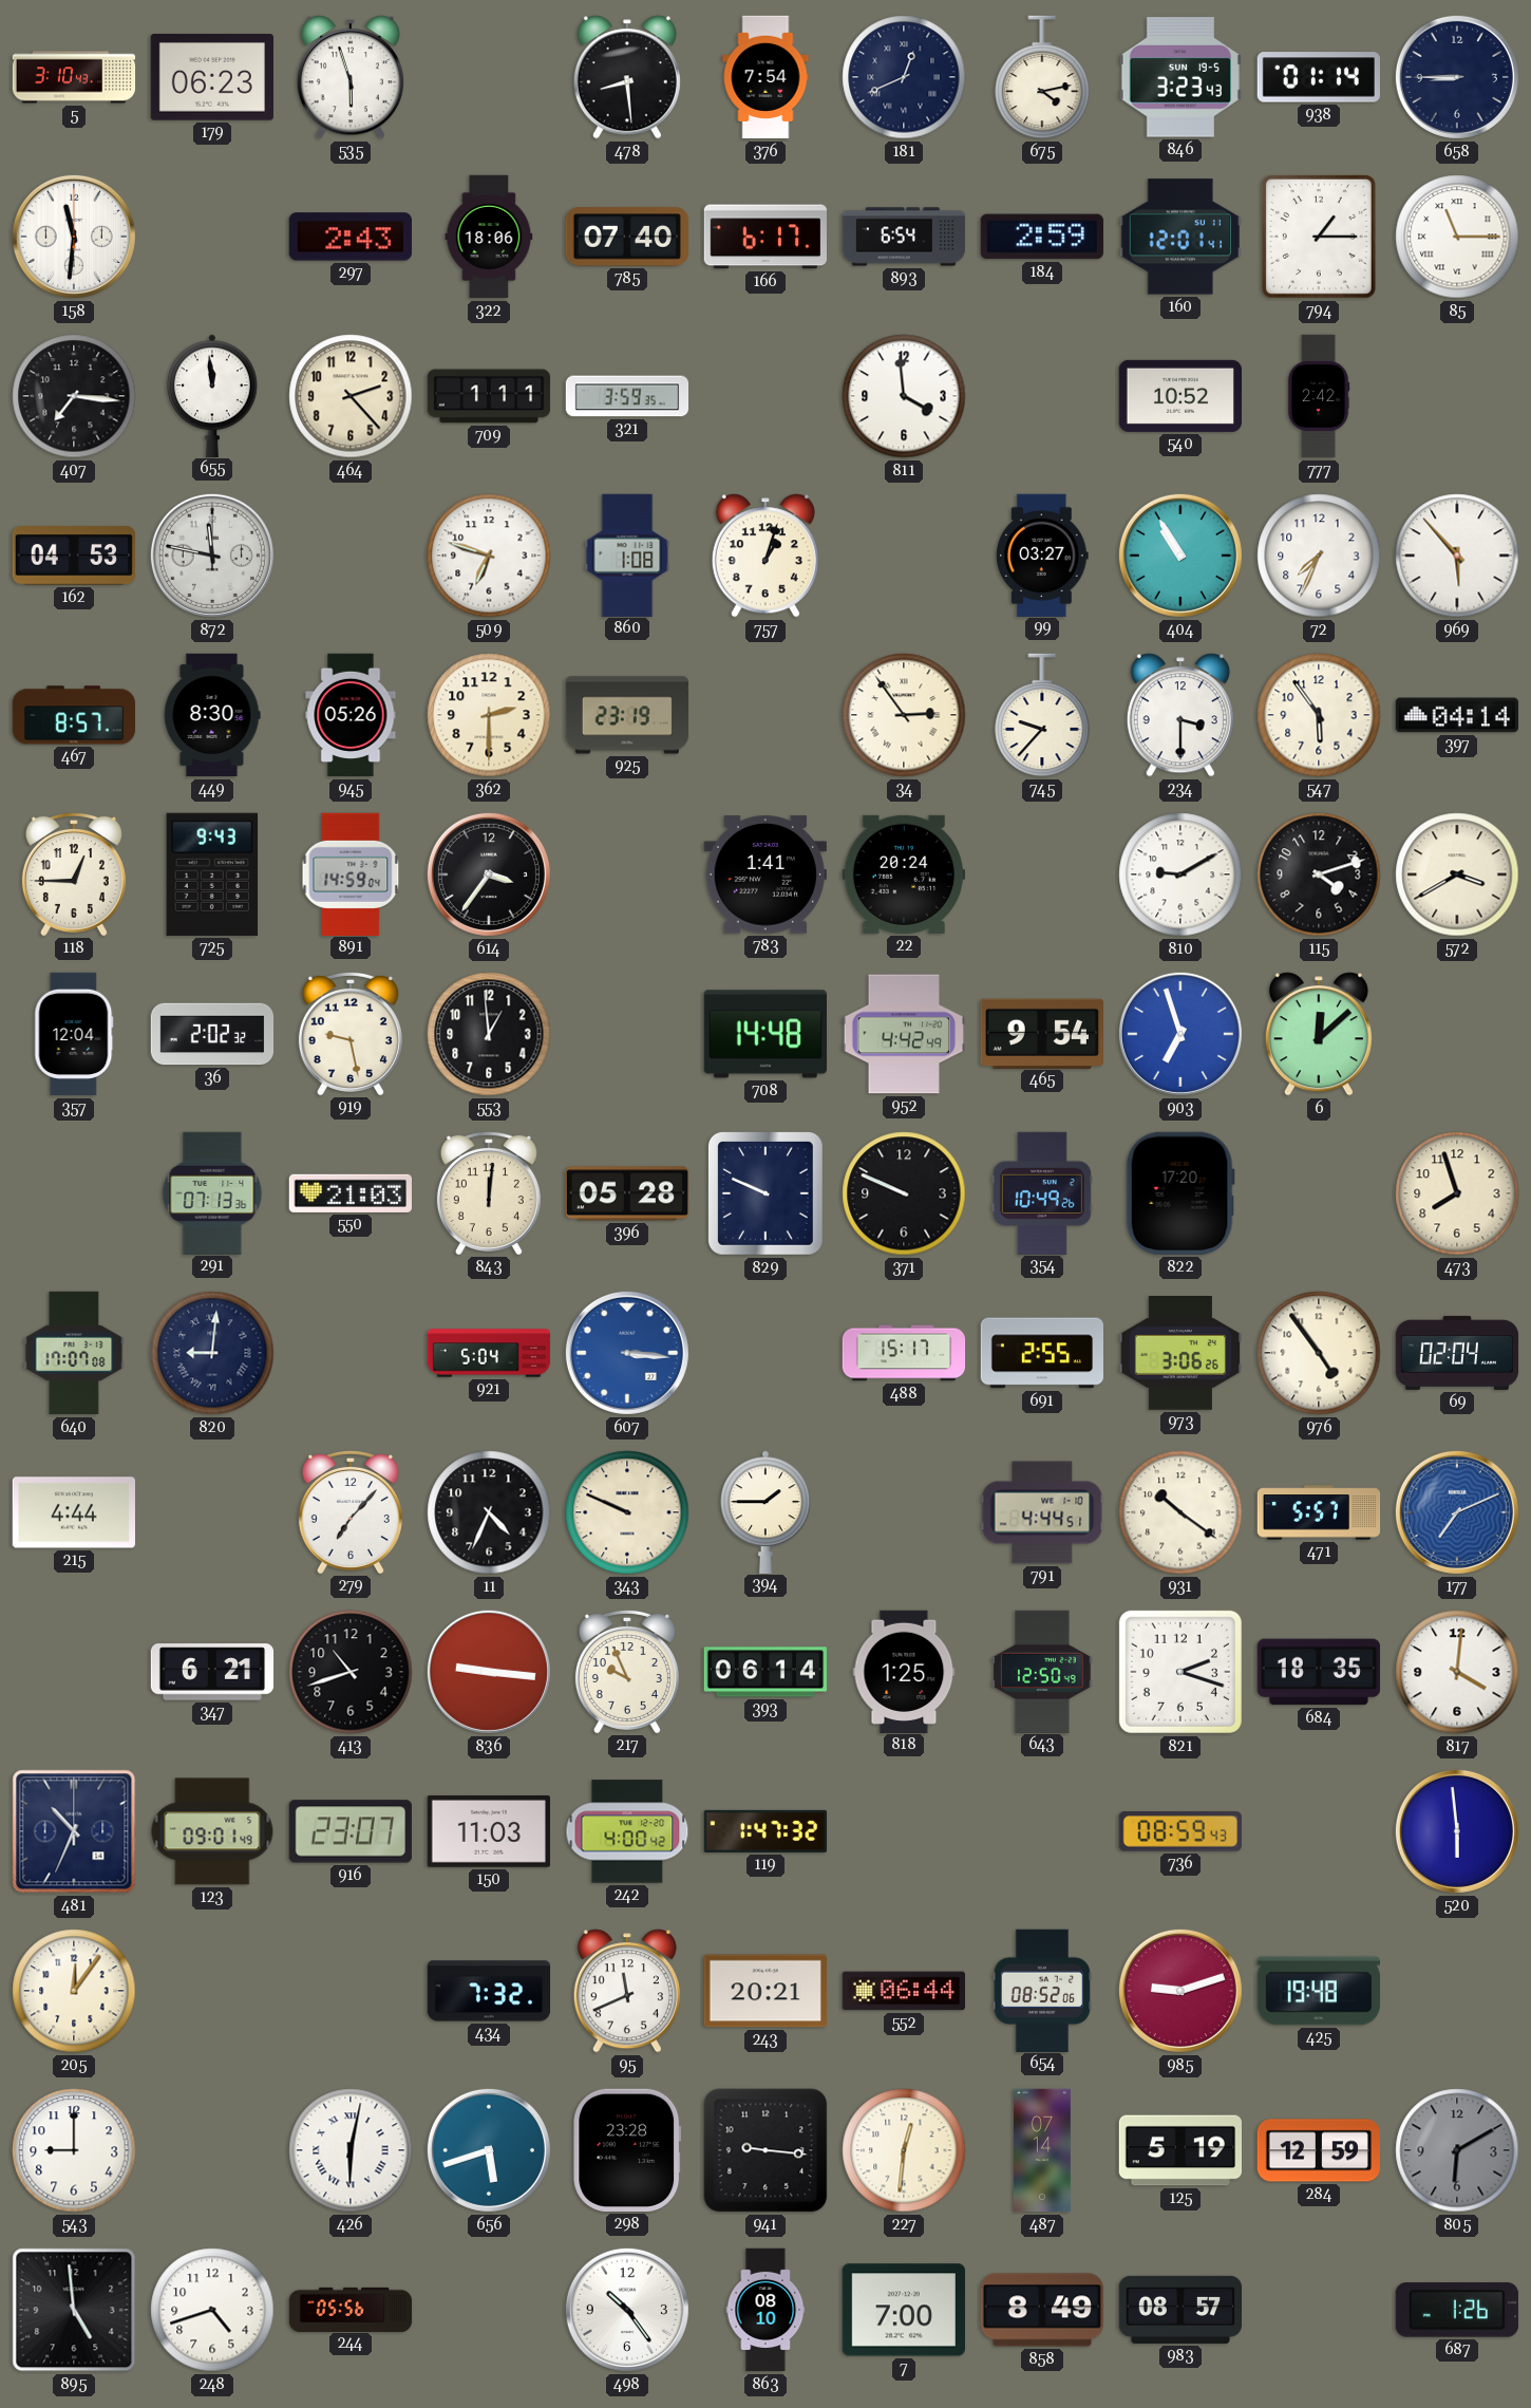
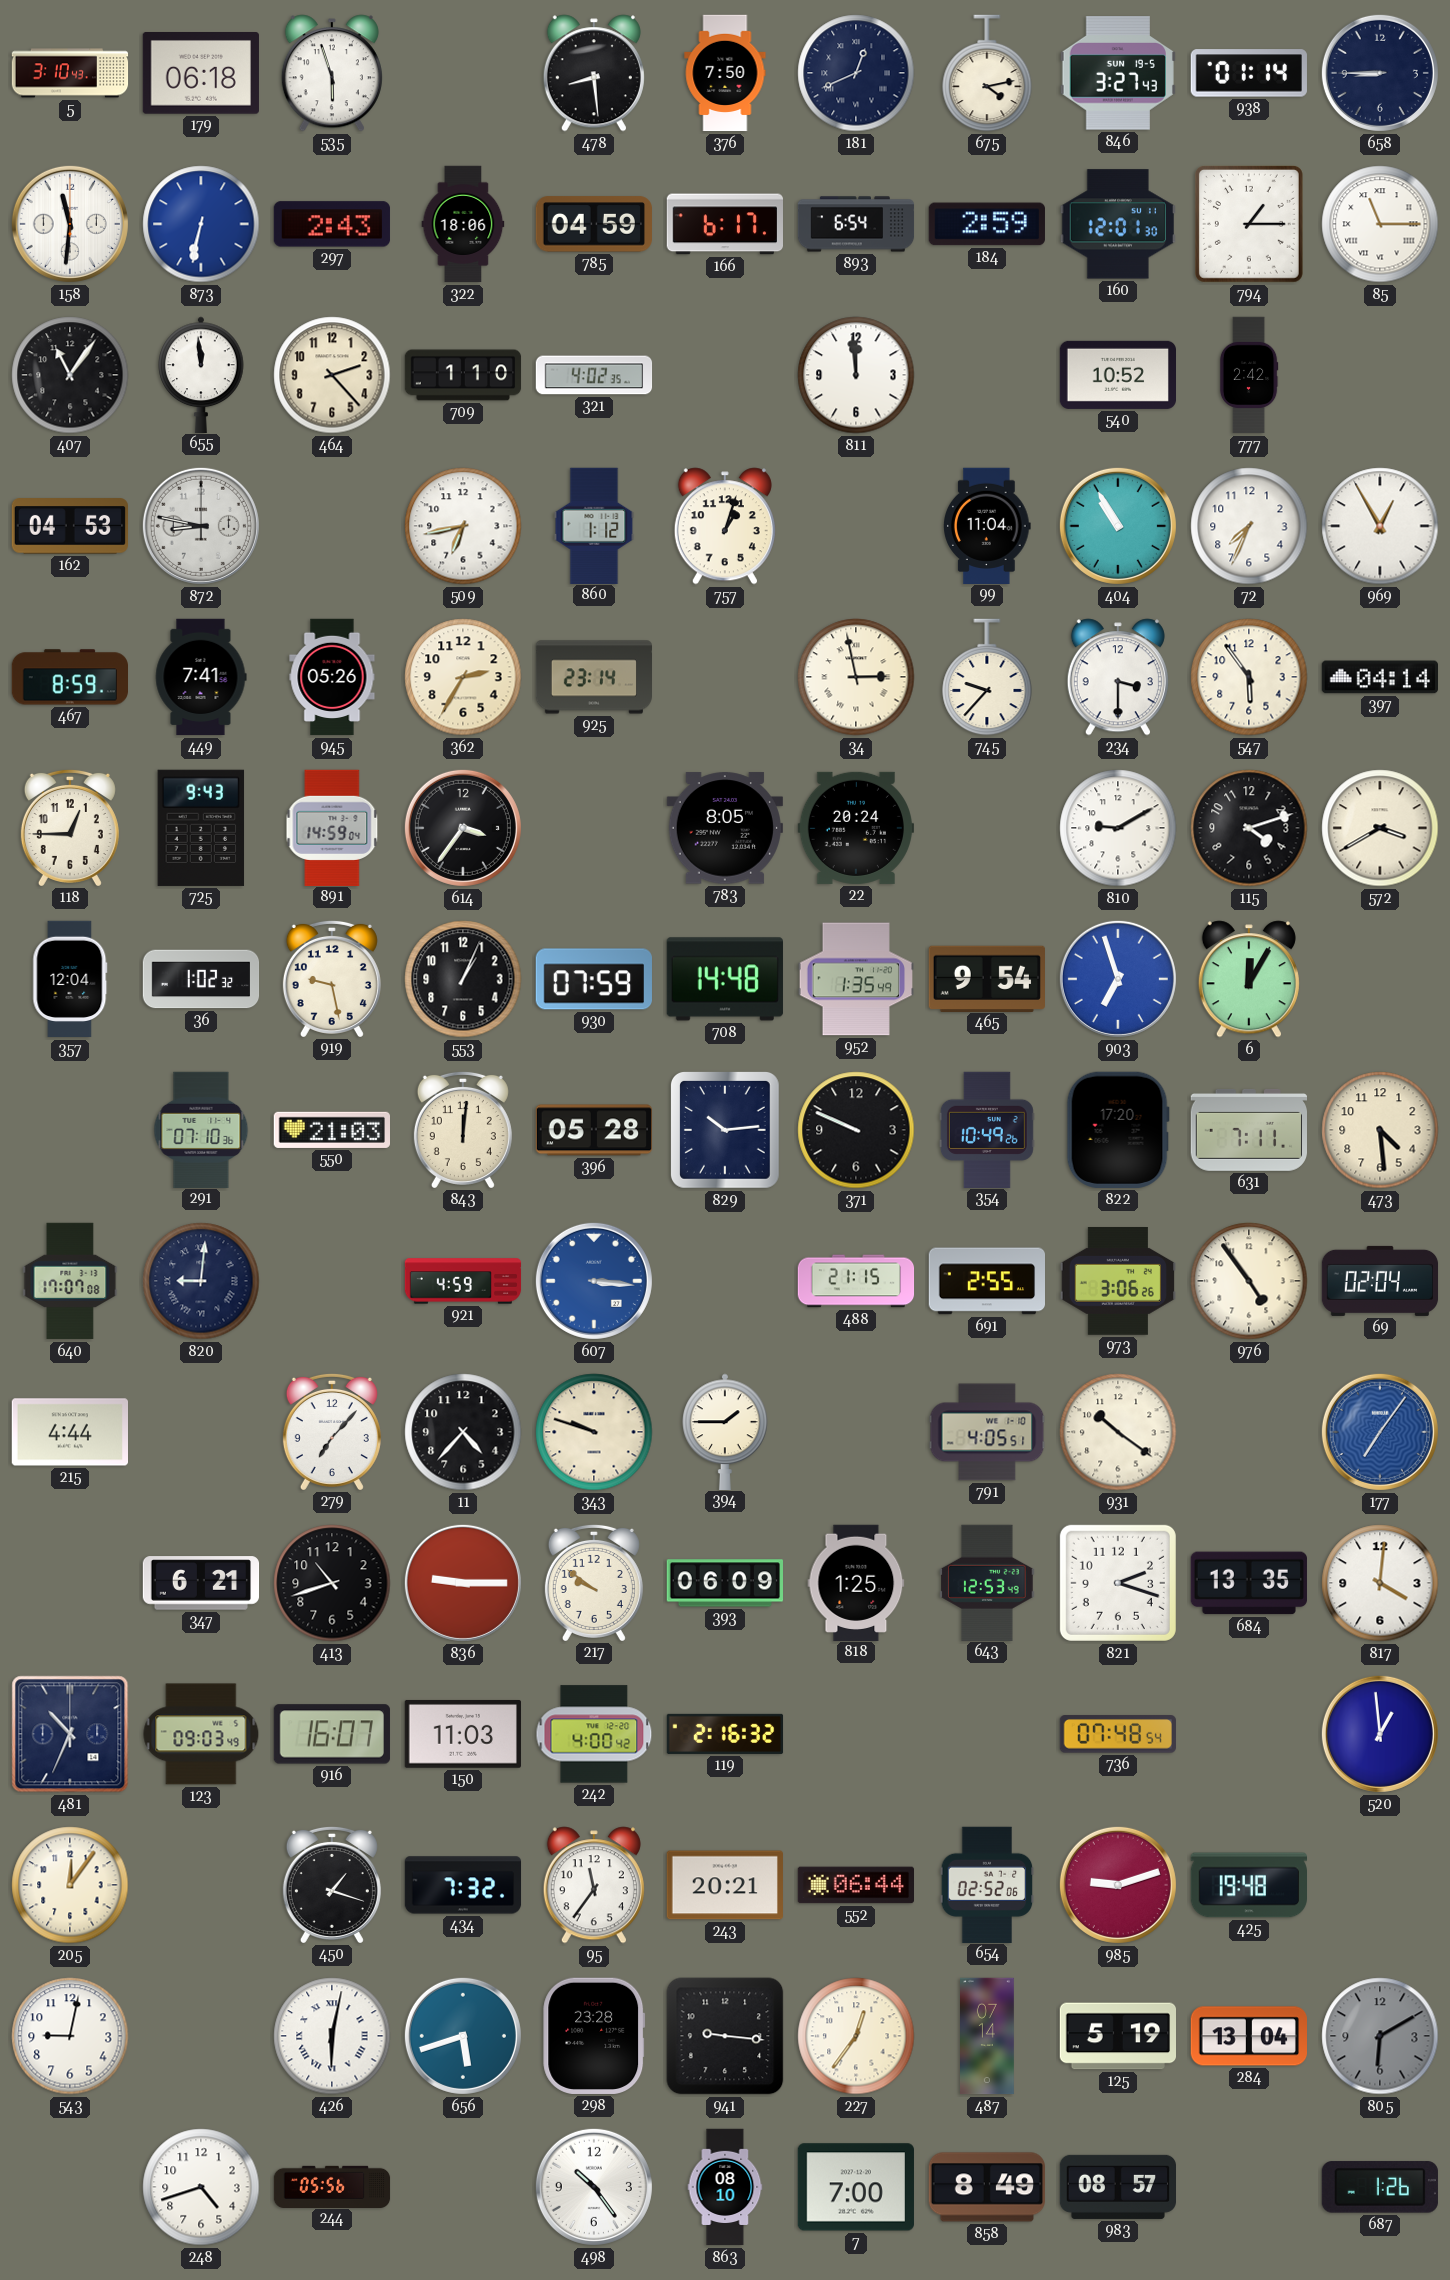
179: 06:23 -> 06:18
376: 7:54 -> 7:50
846: 3:23 -> 3:27
873: none -> 6:32
785: 07:40 -> 04:59
160: 12:01:41 -> 12:01:30
407: 7:16 -> 11:06
709: 1:11 -> 1:10
321: 3:59 -> 4:02
811: 3:59 -> 11:59
872: 11:47 -> 8:47
509: 6:48 -> 6:43
860: 1:08 -> 1:12
99: 03:27 -> 11:04
969: 5:53 -> 12:55
467: 8:57 -> 8:59
449: 8:30 -> 7:41
362: 2:30 -> 2:35
925: 23:19 -> 23:14
34: 2:54 -> 2:58
783: 1:41 -> 8:05
36: 2:02 -> 1:02
553: 12:59 -> 1:04
930: none -> 07:59
952: 4:42 -> 1:35
6: 12:08 -> 12:05
291: 07:13 -> 07:10
829: 9:49 -> 10:14
631: none -> 7:11
473: 7:57 -> 4:29
921: 5:04 -> 4:59
488: 15:17 -> 21:15
11: 4:34 -> 4:37
343: 9:49 -> 9:48
791: 4:44 -> 4:05
471: 5:57 -> none
177: 7:11 -> 7:06
836: 9:16 -> 9:15
217: 9:56 -> 9:51
393: 06:14 -> 06:09
643: 12:50 -> 12:53
684: 18:35 -> 13:35
123: 09:01 -> 09:03
916: 23:07 -> 16:07
119: 1:47 -> 2:16
736: 08:59 -> 07:48
520: 5:59 -> 12:59
450: none -> 1:18
95: 11:41 -> 11:36
654: 08:52 -> 02:52
543: 9:00 -> 9:02
227: 12:31 -> 12:36
284: 12:59 -> 13:04
895: 4:59 -> none
